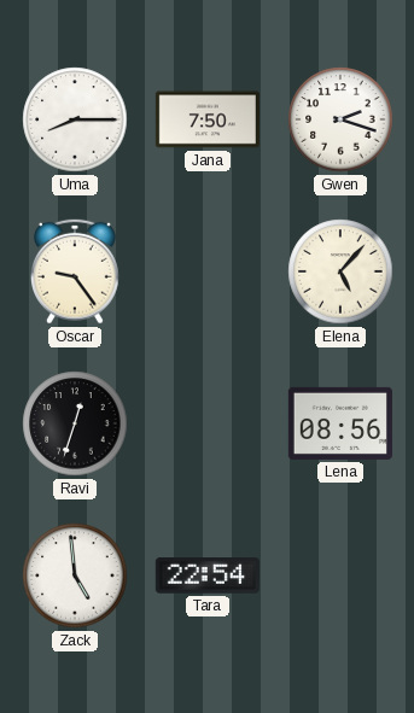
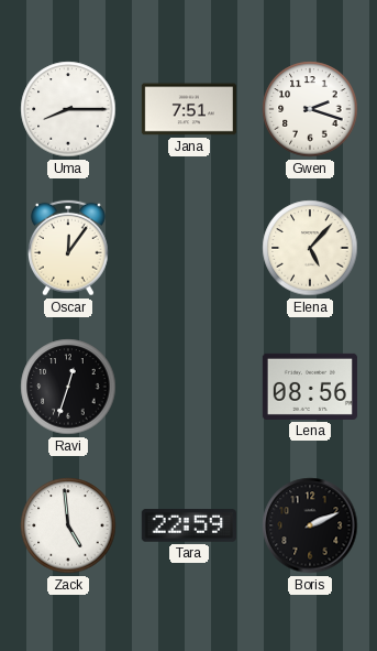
Jana: 7:50 -> 7:51
Oscar: 9:24 -> 12:06
Tara: 22:54 -> 22:59
Boris: none -> 2:11
